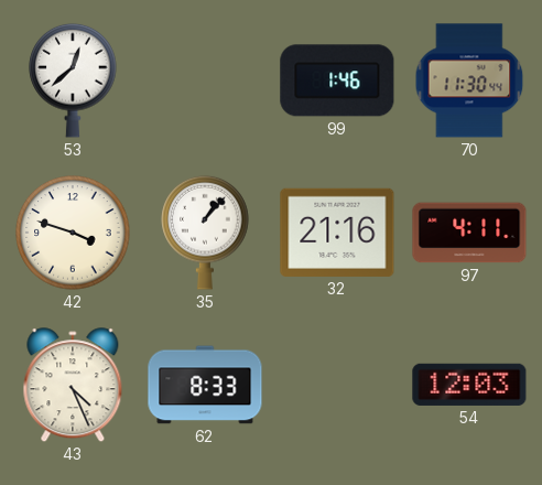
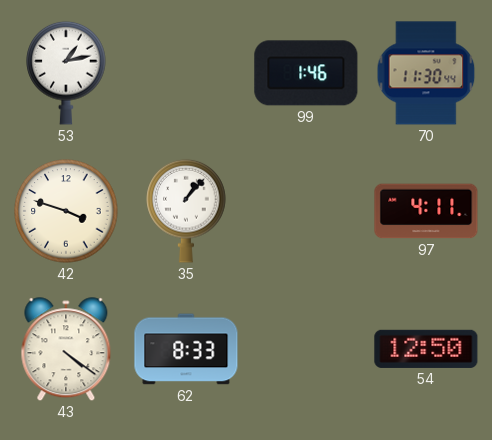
53: 12:38 -> 1:13
32: 21:16 -> none
43: 4:26 -> 4:21
54: 12:03 -> 12:50
